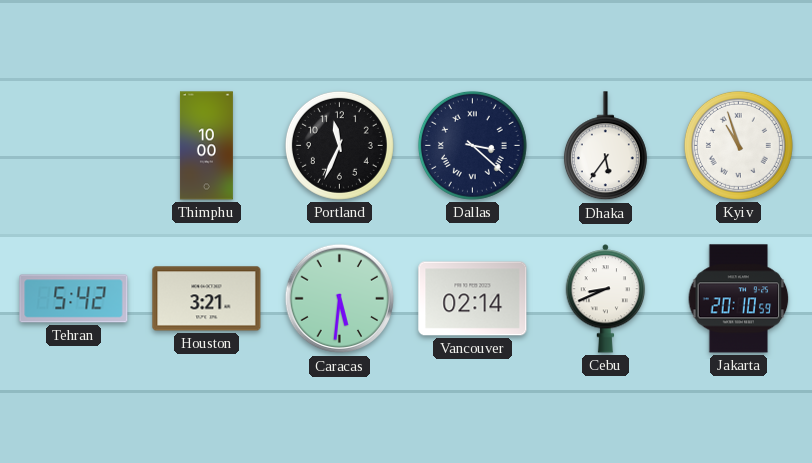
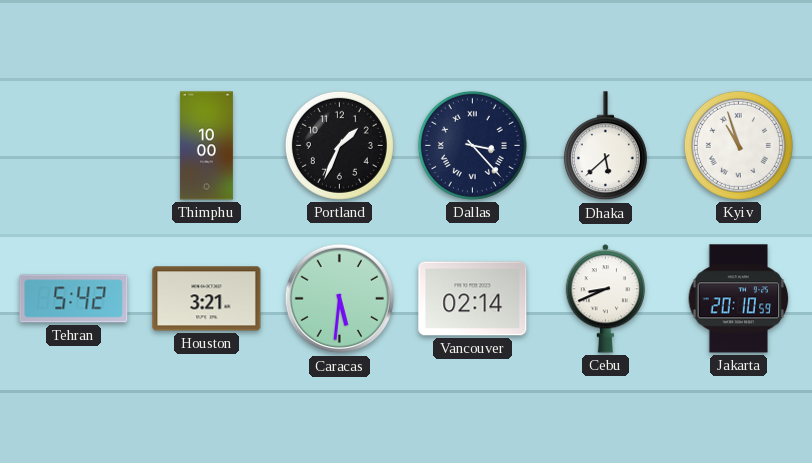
Portland: 11:34 -> 1:34
Dallas: 3:22 -> 3:23
Dhaka: 5:36 -> 5:38
